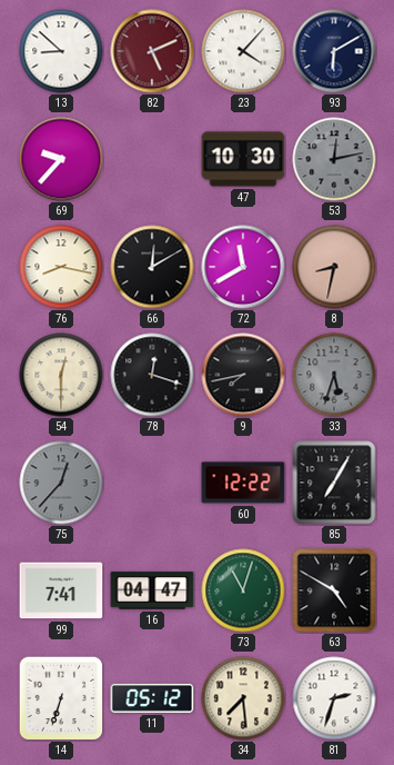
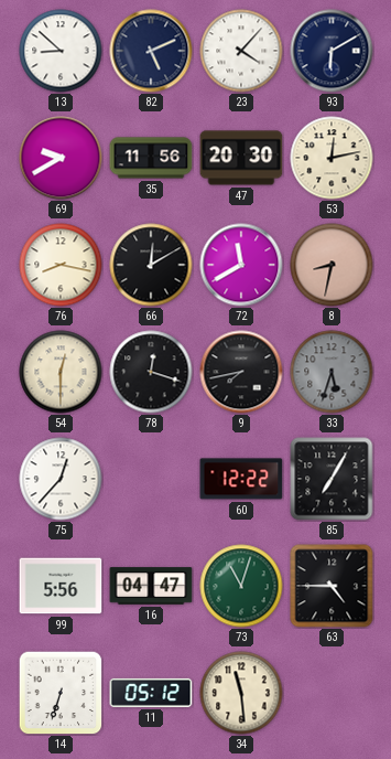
82 dial: burgundy -> navy
69: 9:37 -> 9:40
35: none -> 11:56
47: 10:30 -> 20:30
53 dial: grey -> cream
75 dial: grey -> white
99: 7:41 -> 5:56
63: 4:50 -> 4:45
34: 7:29 -> 11:29
81: 2:33 -> none
